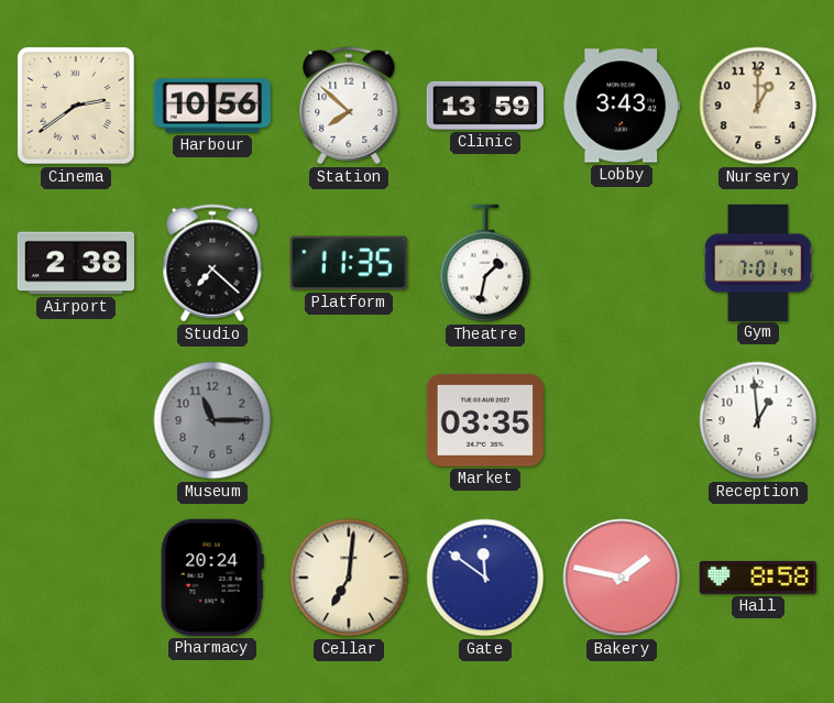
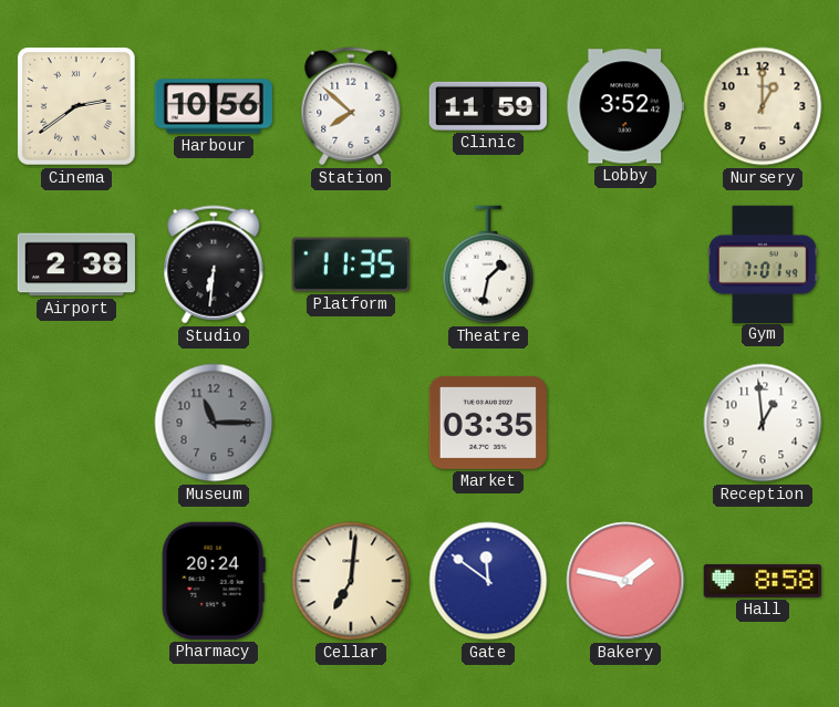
Clinic: 13:59 -> 11:59
Lobby: 3:43 -> 3:52
Studio: 7:22 -> 6:31
